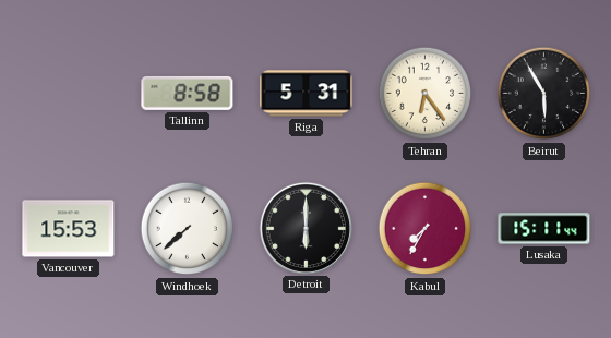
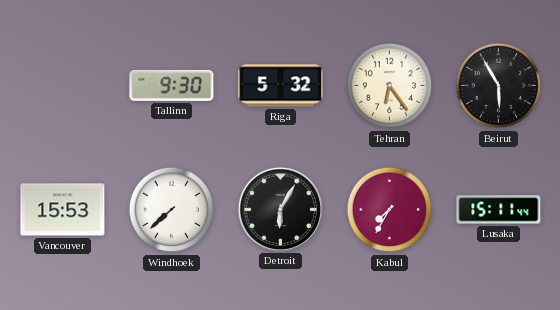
Tallinn: 8:58 -> 9:30
Riga: 5:31 -> 5:32
Detroit: 6:00 -> 6:05
